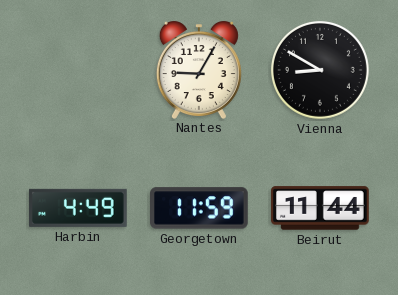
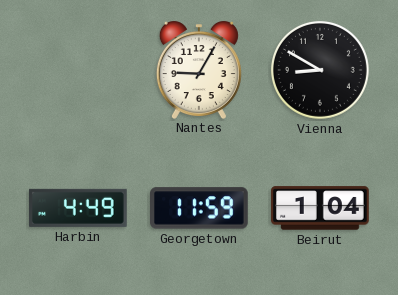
Beirut: 11:44 -> 1:04
